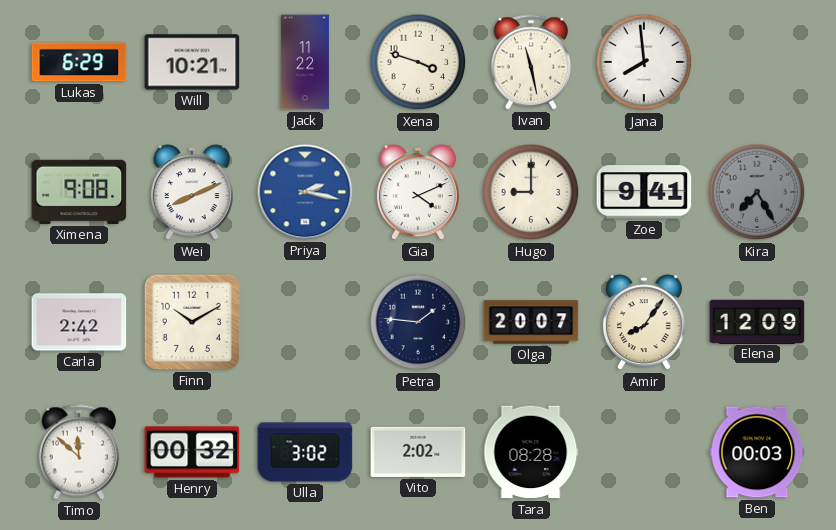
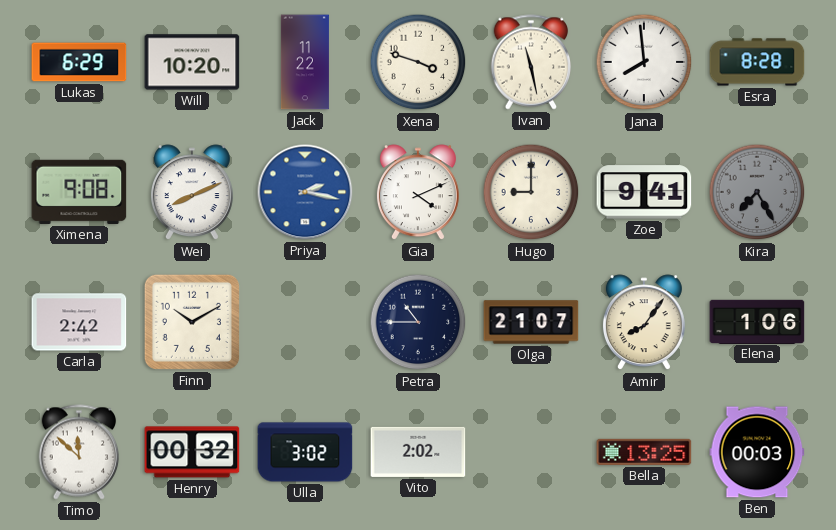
Will: 10:21 -> 10:20
Esra: none -> 8:28
Petra: 1:46 -> 10:45
Olga: 20:07 -> 21:07
Elena: 12:09 -> 1:06
Tara: 08:28 -> none
Bella: none -> 13:25
